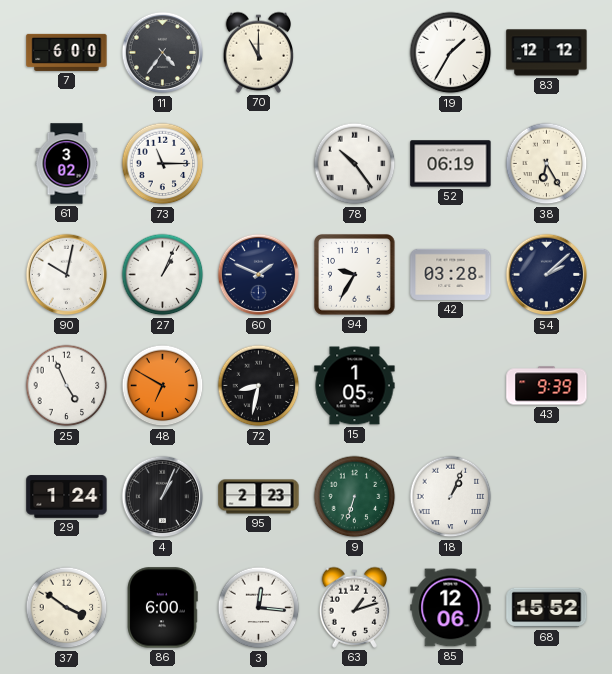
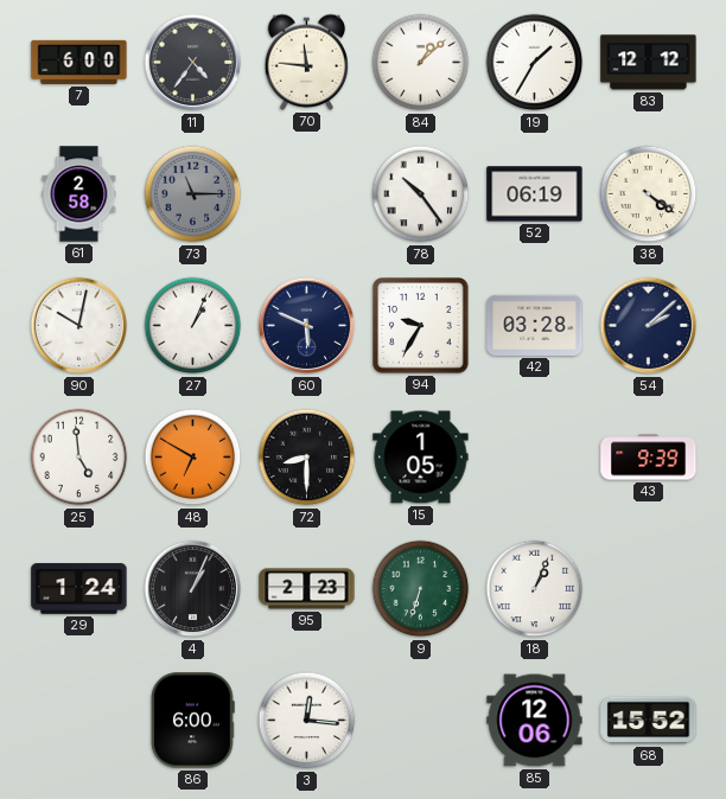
70: 11:00 -> 11:46
84: none -> 1:08
61: 3:02 -> 2:58
73 dial: white -> grey
38: 6:25 -> 4:21
60: 1:49 -> 5:49
25: 4:56 -> 4:59
72: 8:32 -> 8:30
37: 3:51 -> none
63: 1:12 -> none
